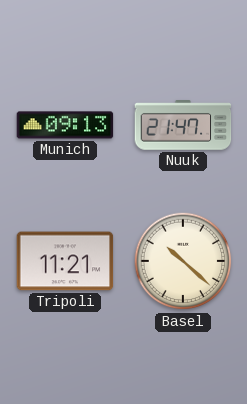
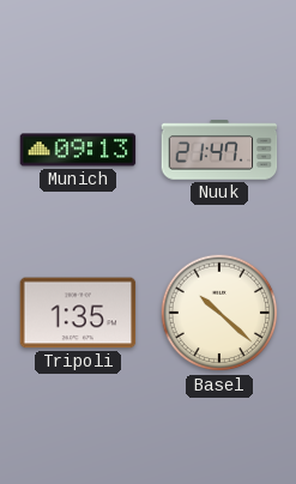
Tripoli: 11:21 -> 1:35
